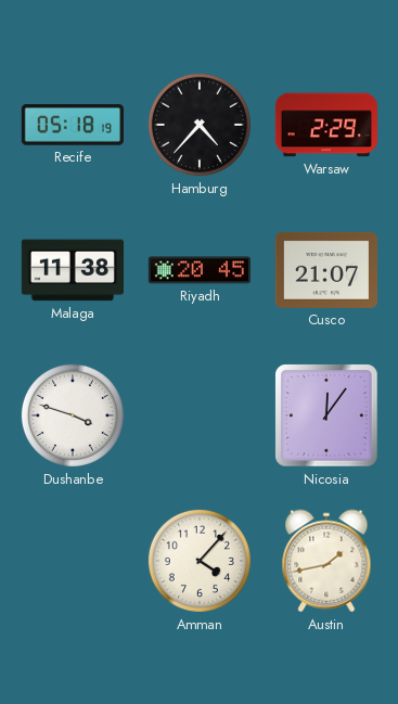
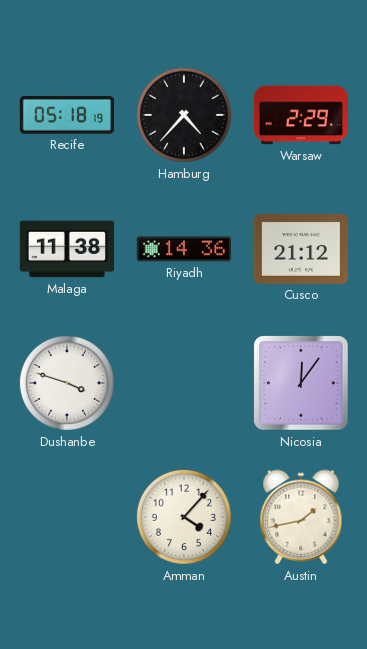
Riyadh: 20:45 -> 14:36
Cusco: 21:07 -> 21:12
